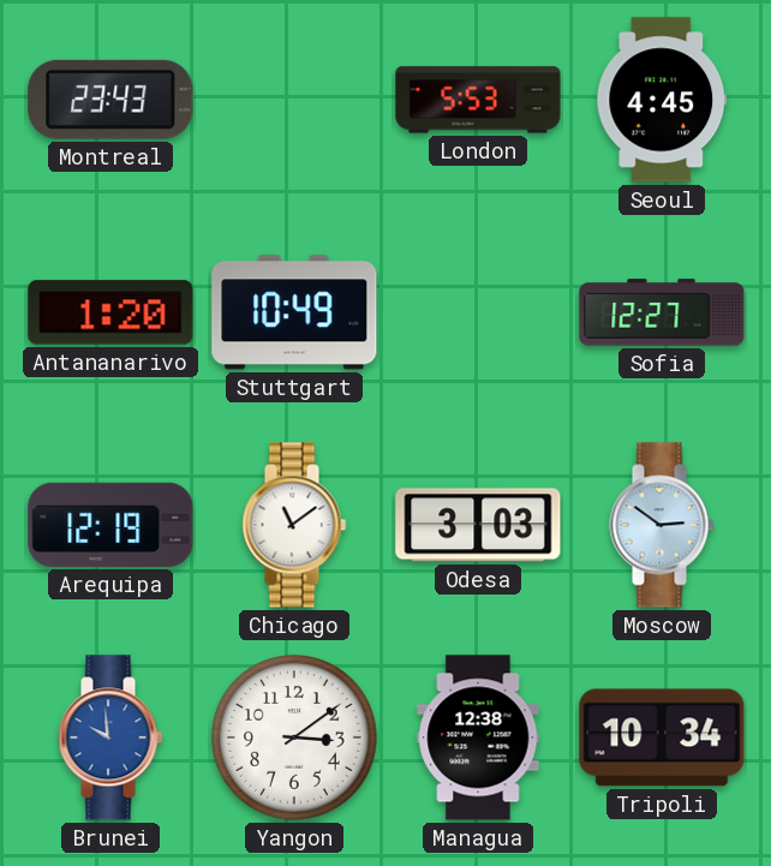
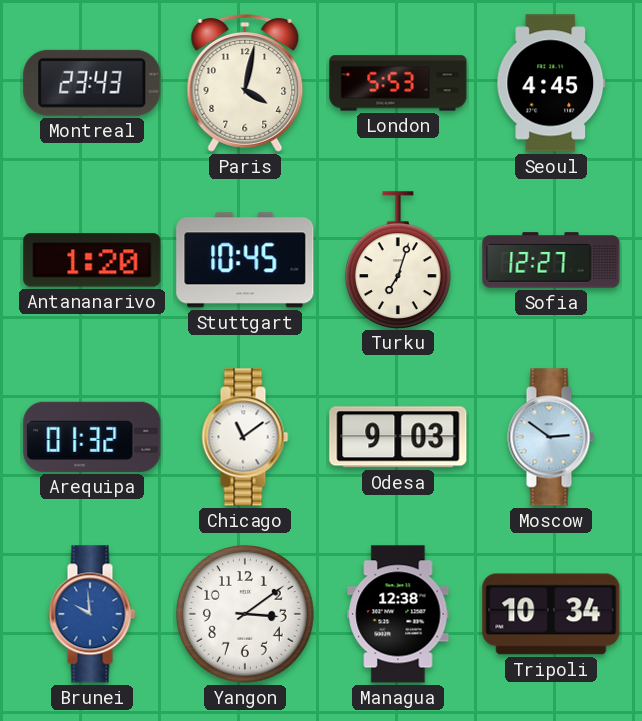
Paris: none -> 4:02
Stuttgart: 10:49 -> 10:45
Turku: none -> 7:03
Arequipa: 12:19 -> 01:32
Odesa: 3:03 -> 9:03
